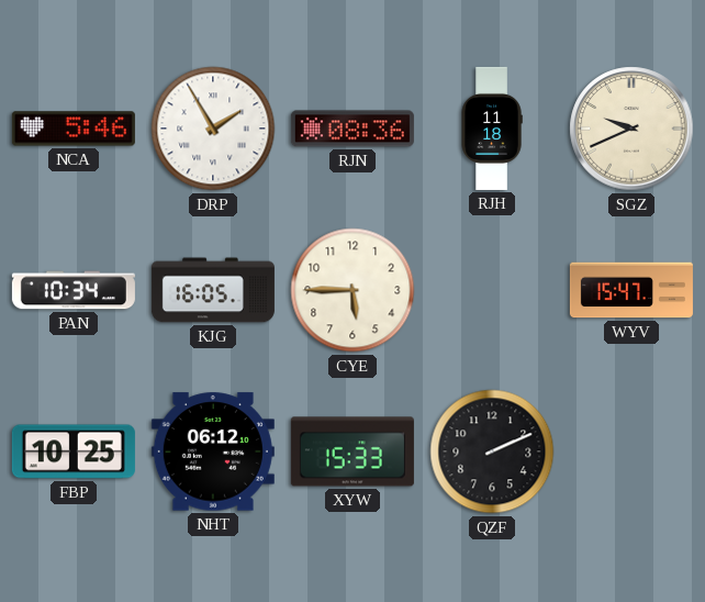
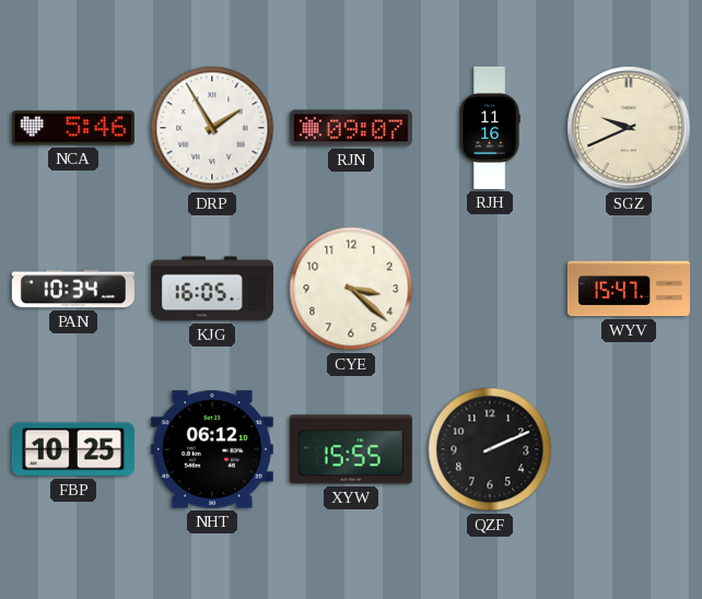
RJN: 08:36 -> 09:07
RJH: 11:18 -> 11:16
CYE: 5:45 -> 3:22
XYW: 15:33 -> 15:55
